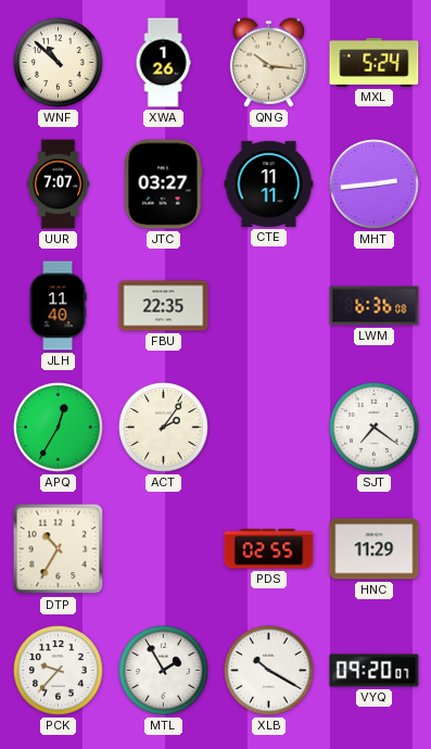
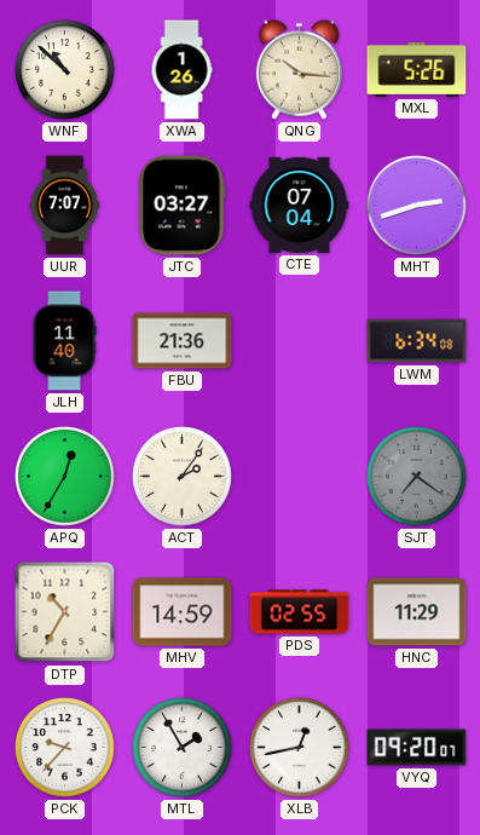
MXL: 5:24 -> 5:26
CTE: 11:11 -> 07:04
MHT: 2:44 -> 2:42
FBU: 22:35 -> 21:36
LWM: 6:36 -> 6:34
SJT dial: white -> grey
MHV: none -> 14:59
XLB: 10:20 -> 12:43
